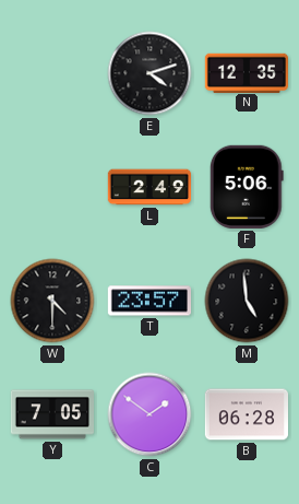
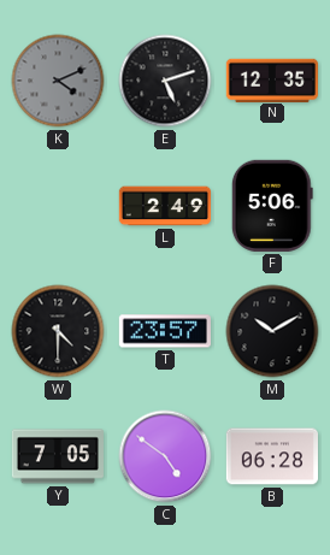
K: none -> 4:11
E: 4:12 -> 5:12
M: 4:59 -> 10:10
C: 1:51 -> 4:51
